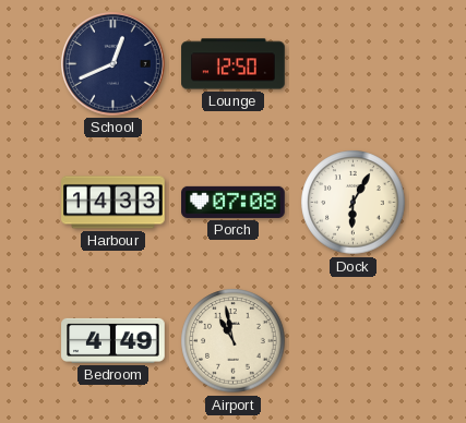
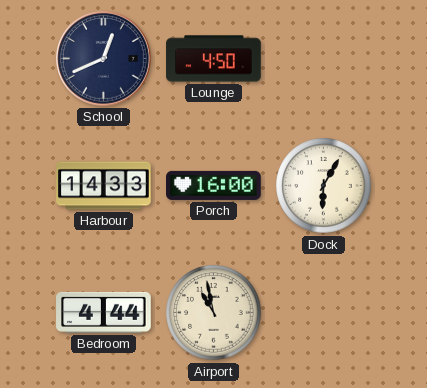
Lounge: 12:50 -> 4:50
Porch: 07:08 -> 16:00
Bedroom: 4:49 -> 4:44
